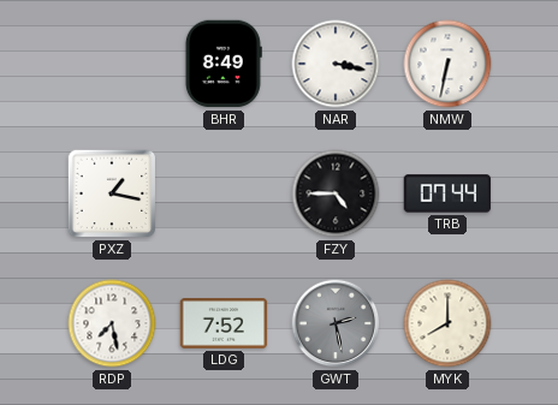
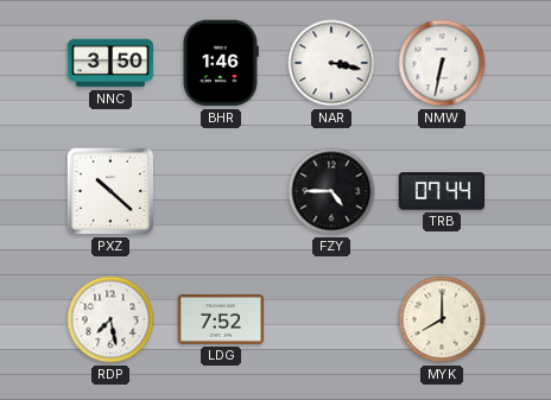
NNC: none -> 3:50
BHR: 8:49 -> 1:46
PXZ: 1:17 -> 10:22
GWT: 2:28 -> none
